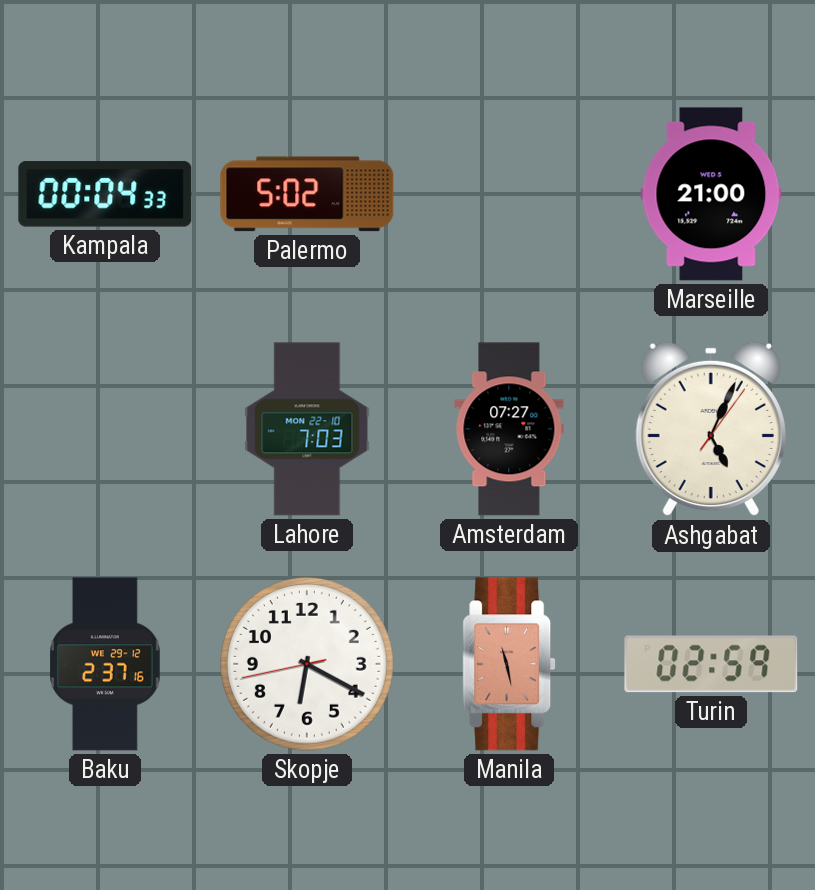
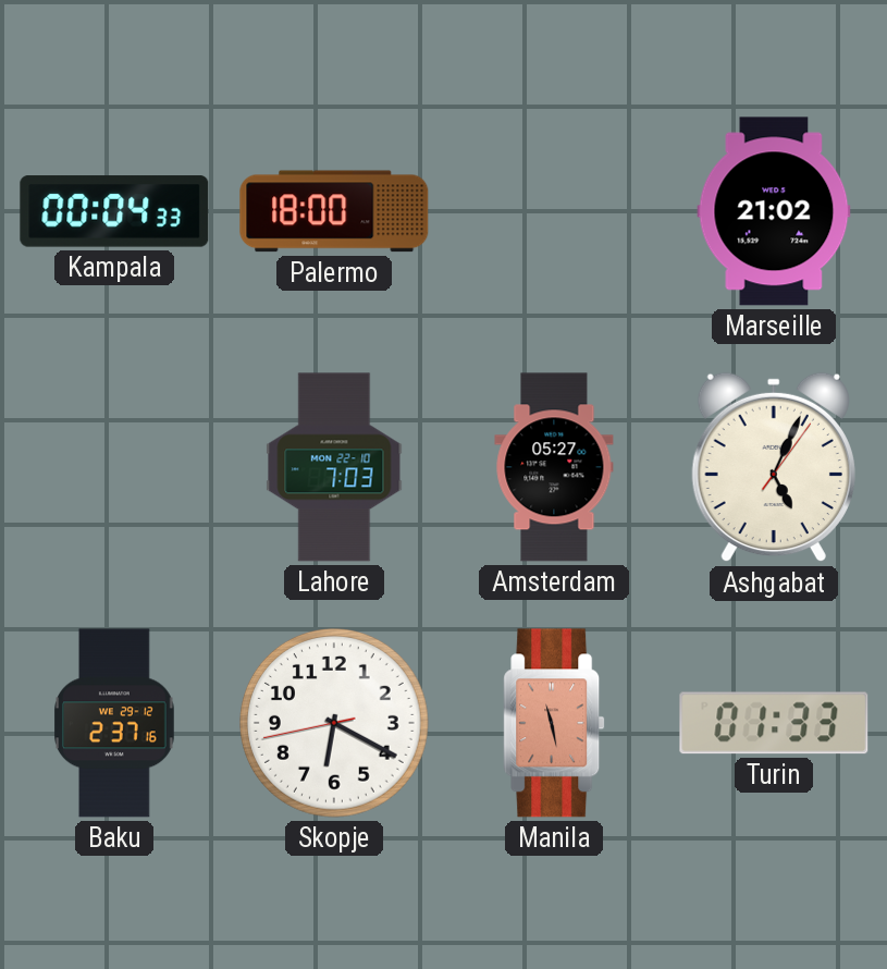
Palermo: 5:02 -> 18:00
Marseille: 21:00 -> 21:02
Amsterdam: 07:27 -> 05:27
Turin: 02:59 -> 01:33
